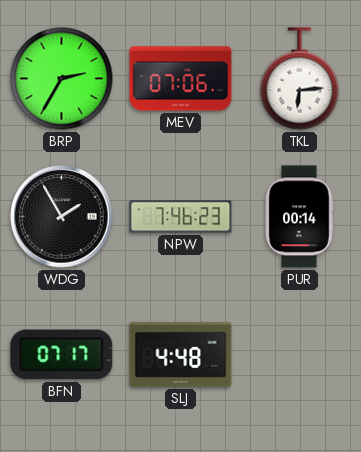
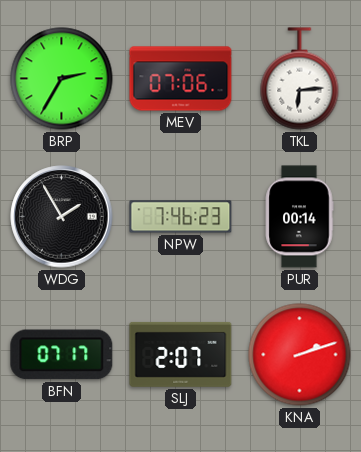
SLJ: 4:48 -> 2:07
KNA: none -> 2:12
